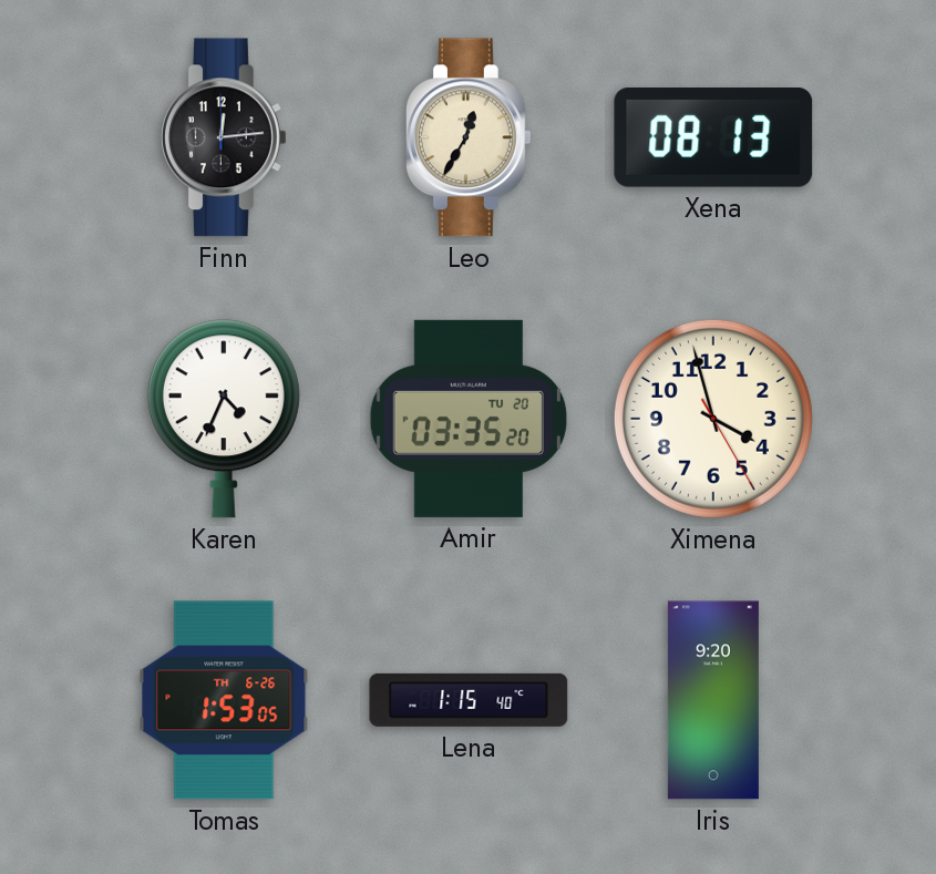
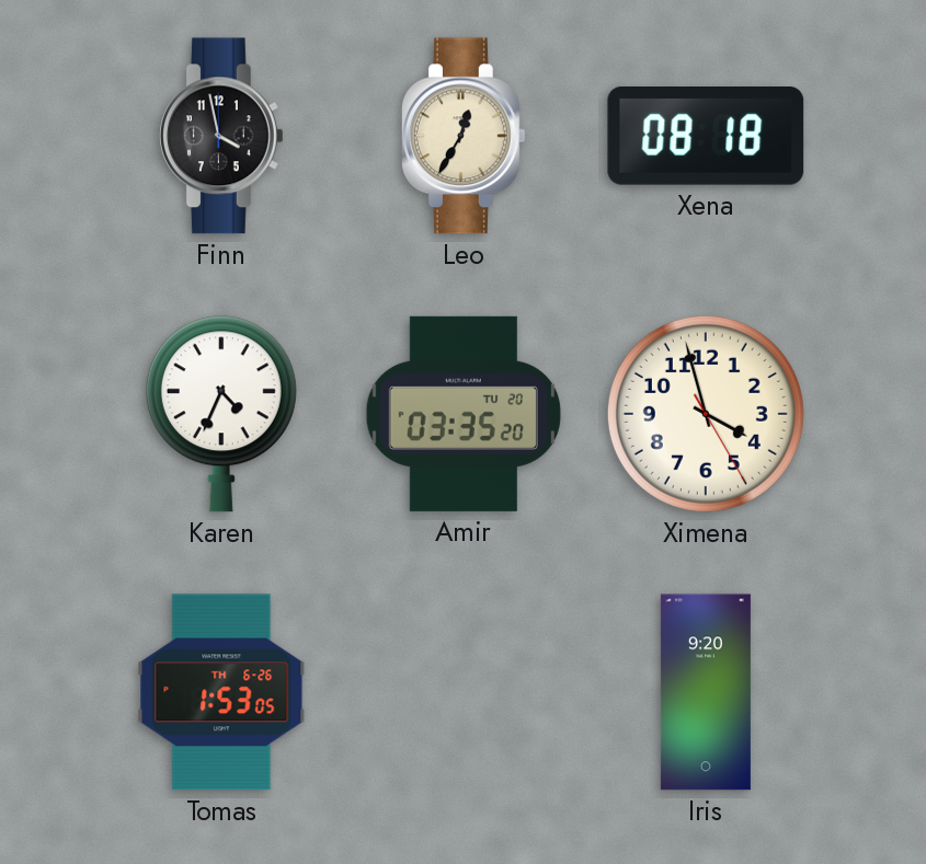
Finn: 12:14 -> 3:58
Xena: 08:13 -> 08:18
Lena: 1:15 -> none
